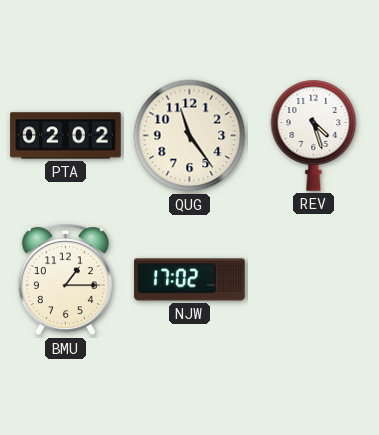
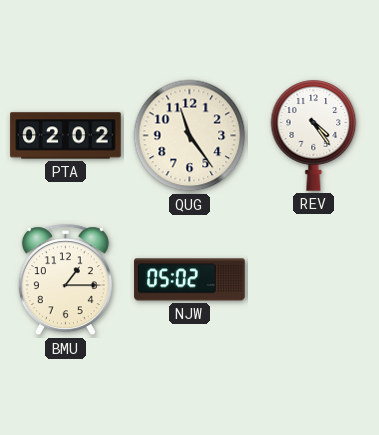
REV: 4:27 -> 4:24
NJW: 17:02 -> 05:02
